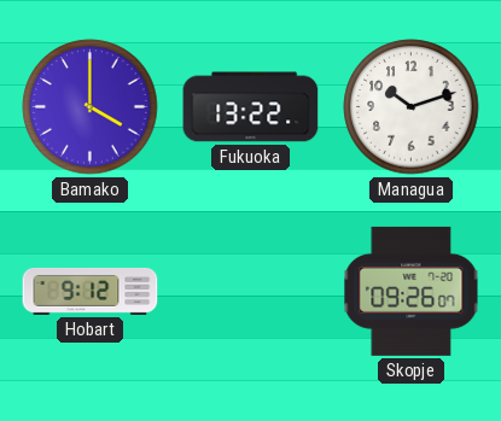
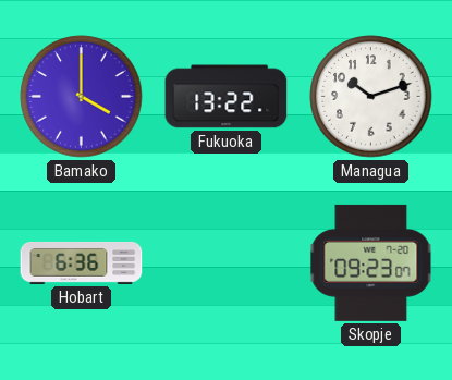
Hobart: 9:12 -> 6:36
Skopje: 09:26 -> 09:23
